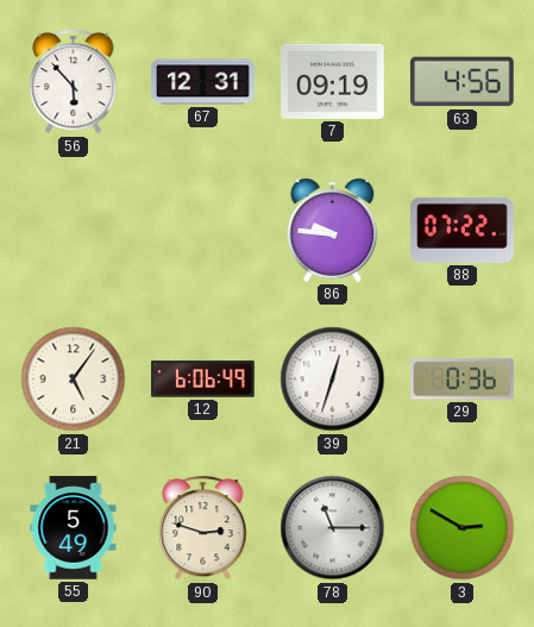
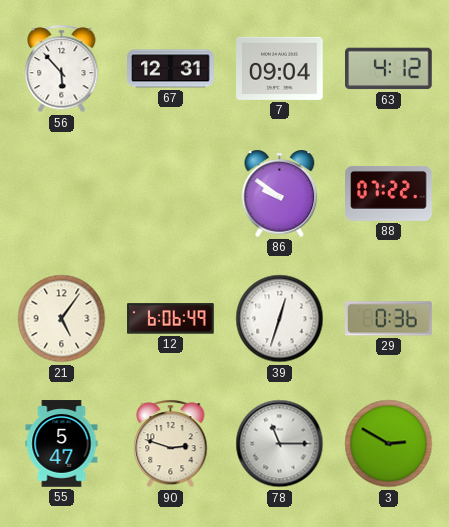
7: 09:19 -> 09:04
63: 4:56 -> 4:12
86: 9:46 -> 9:51
55: 5:49 -> 5:47
